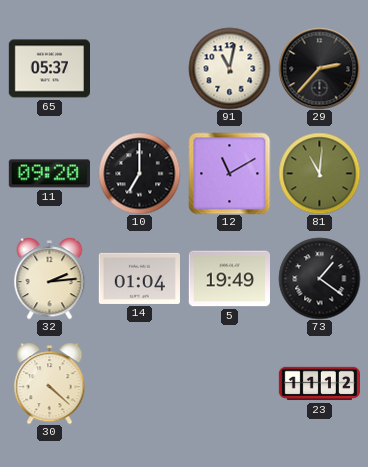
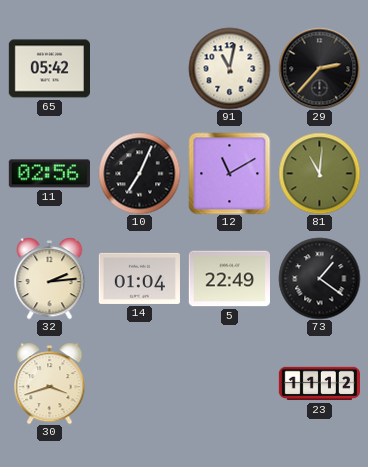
65: 05:37 -> 05:42
11: 09:20 -> 02:56
10: 7:00 -> 7:04
5: 19:49 -> 22:49
30: 4:22 -> 3:42
